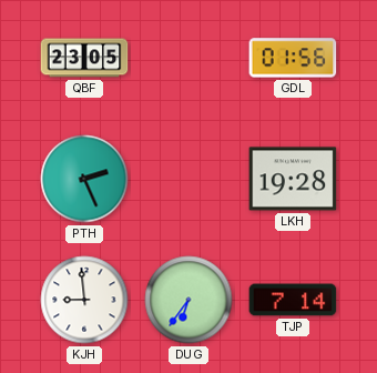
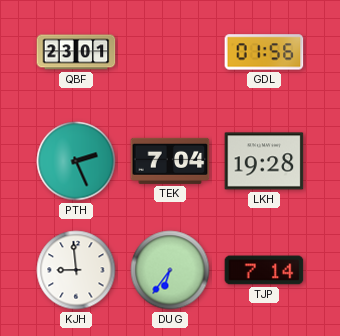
QBF: 23:05 -> 23:01
TEK: none -> 7:04
